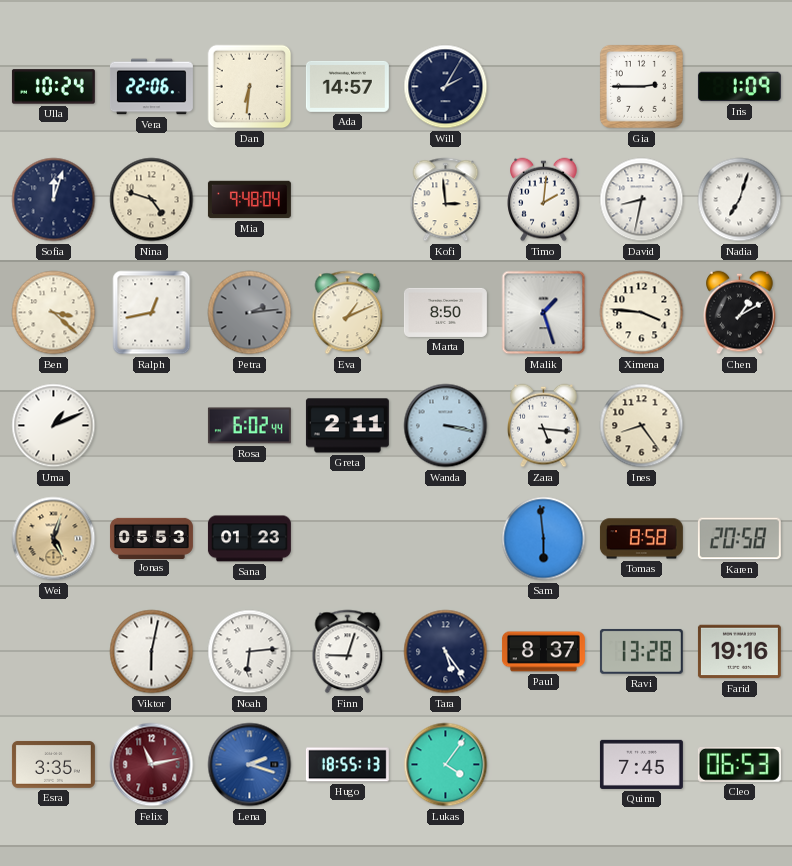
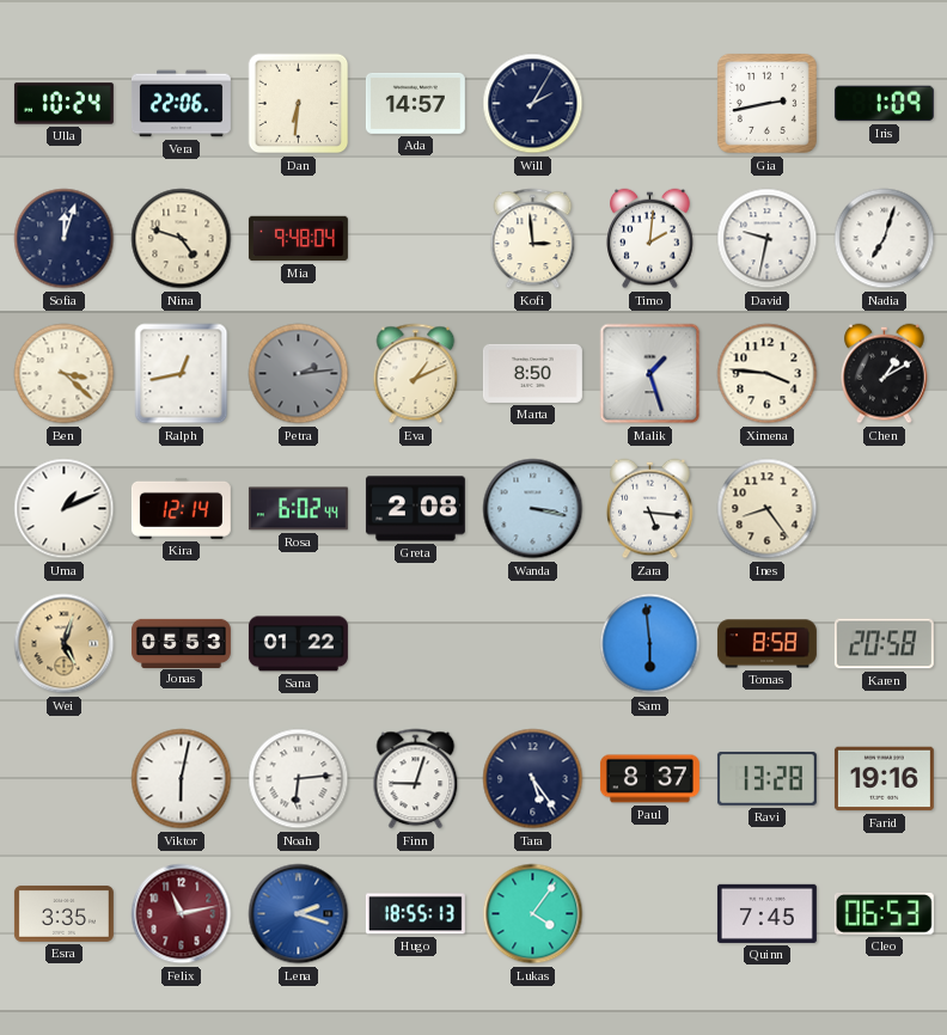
Gia: 2:45 -> 2:43
David: 8:32 -> 9:32
Kira: none -> 12:14
Greta: 2:11 -> 2:08
Sana: 01:23 -> 01:22
